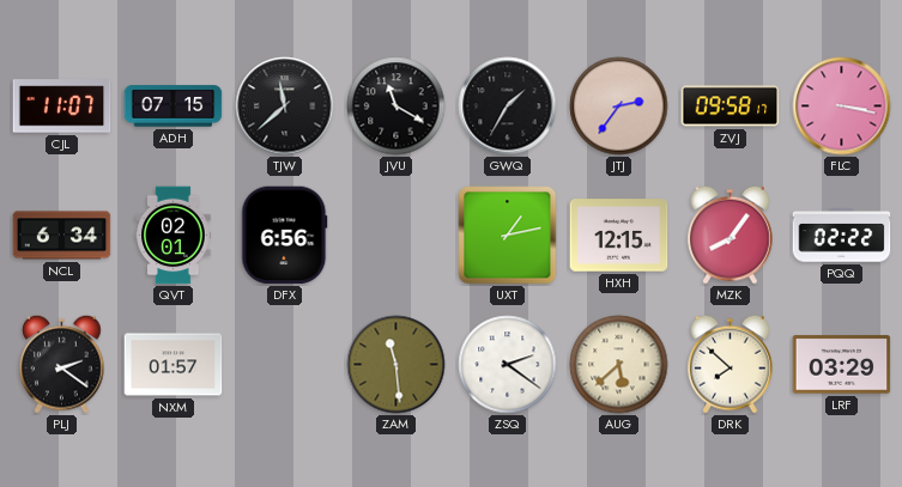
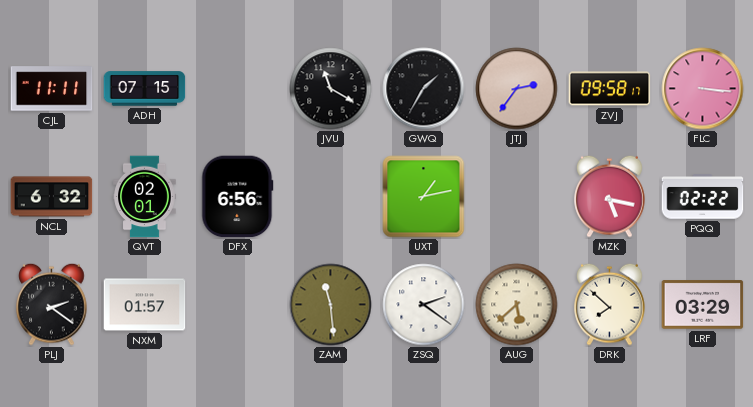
CJL: 11:07 -> 11:11
TJW: 11:38 -> none
FLC: 3:17 -> 3:16
NCL: 6:34 -> 6:32
HXH: 12:15 -> none
MZK: 8:06 -> 5:17
